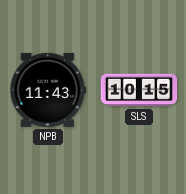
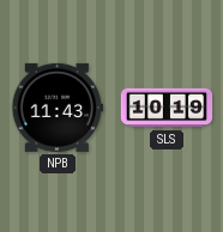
SLS: 10:15 -> 10:19
